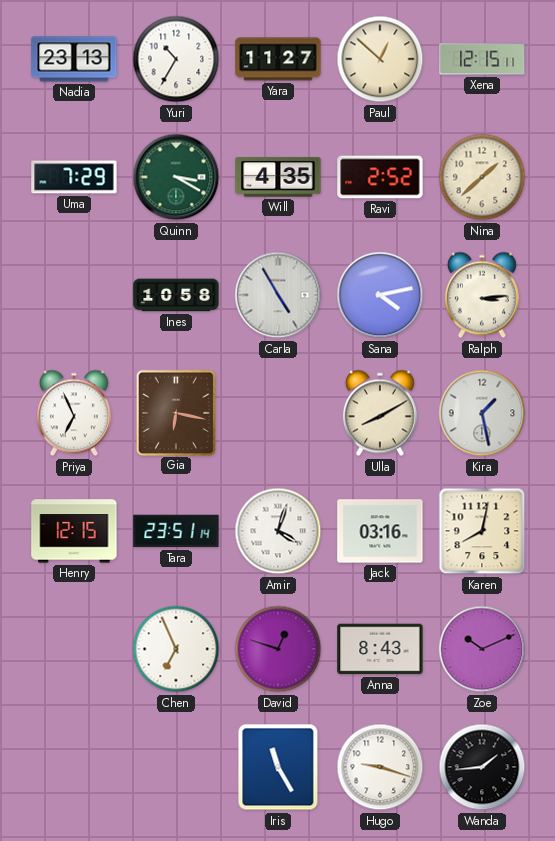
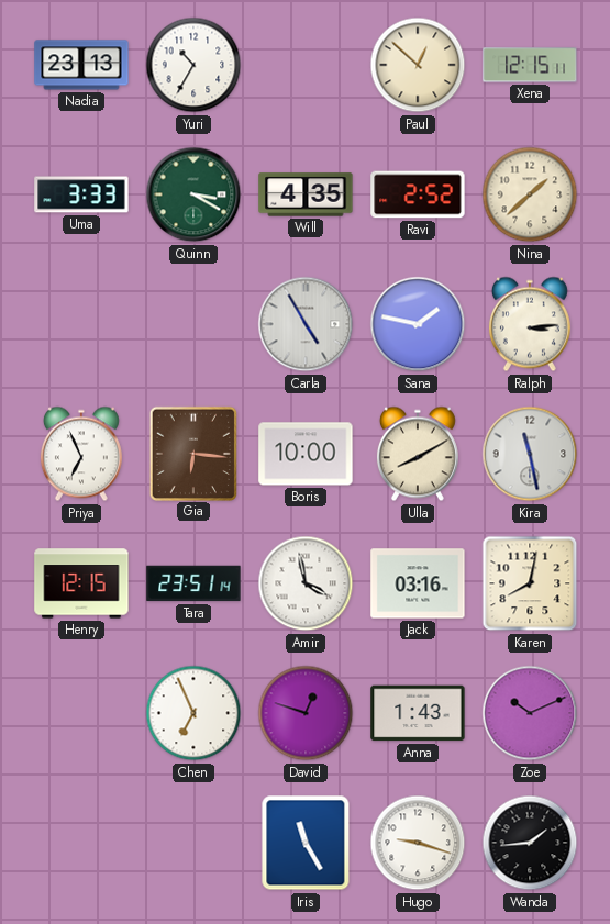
Yara: 11:27 -> none
Uma: 7:29 -> 3:33
Ines: 10:58 -> none
Sana: 4:13 -> 1:47
Gia: 6:17 -> 6:16
Boris: none -> 10:00
Kira: 1:28 -> 11:28
Amir: 4:03 -> 3:58
Anna: 8:43 -> 1:43
